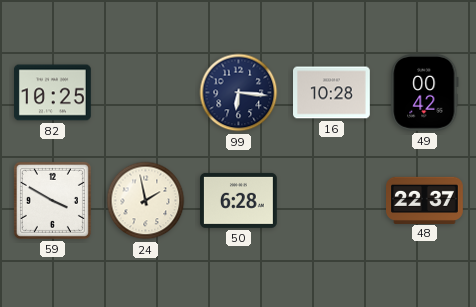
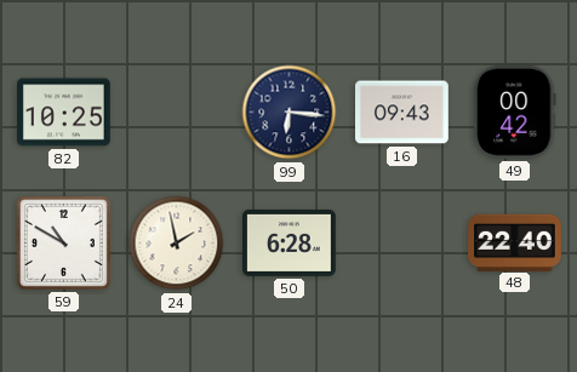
16: 10:28 -> 09:43
59: 3:50 -> 10:50
48: 22:37 -> 22:40
